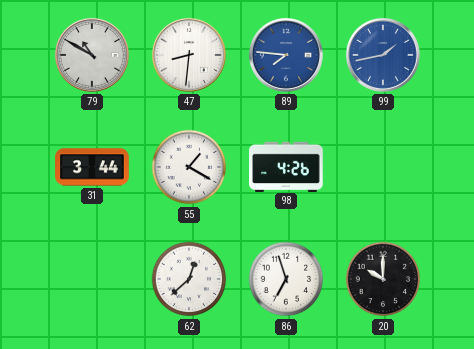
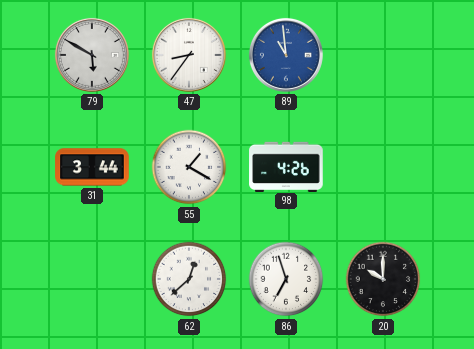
79: 10:50 -> 5:50
47: 8:31 -> 8:36
89: 7:46 -> 10:59
99: 1:43 -> none
